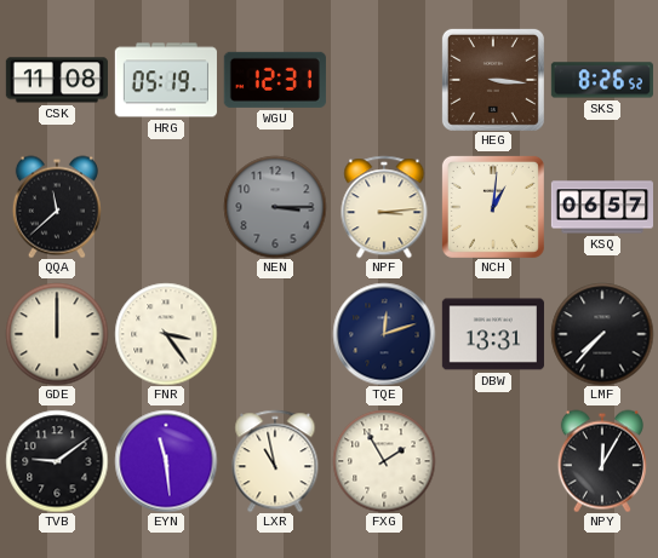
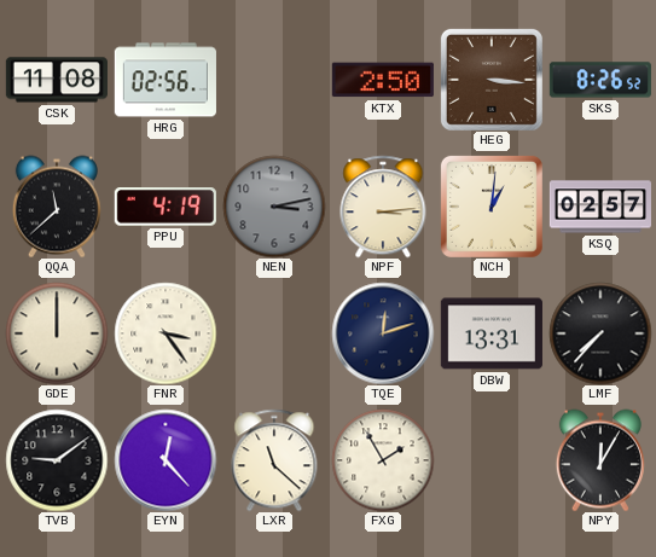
HRG: 05:19 -> 02:56
WGU: 12:31 -> none
KTX: none -> 2:50
PPU: none -> 4:19
NEN: 3:15 -> 3:13
KSQ: 06:57 -> 02:57
EYN: 11:29 -> 12:23
LXR: 10:58 -> 11:22
